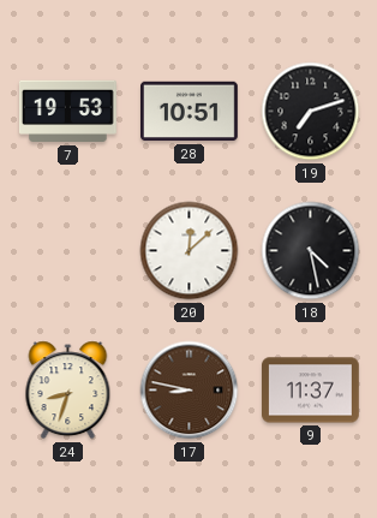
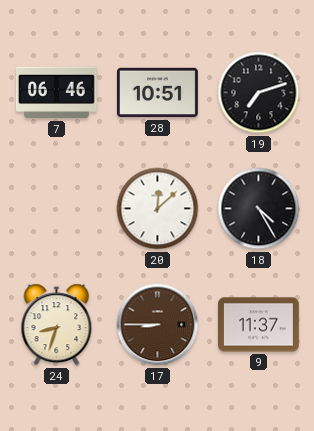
7: 19:53 -> 06:46
18: 4:28 -> 4:25
17: 8:47 -> 8:45
